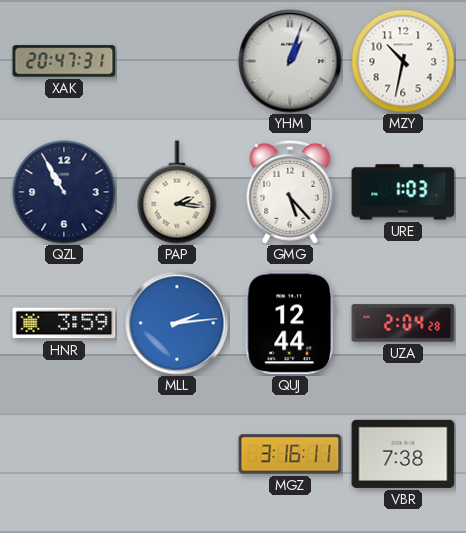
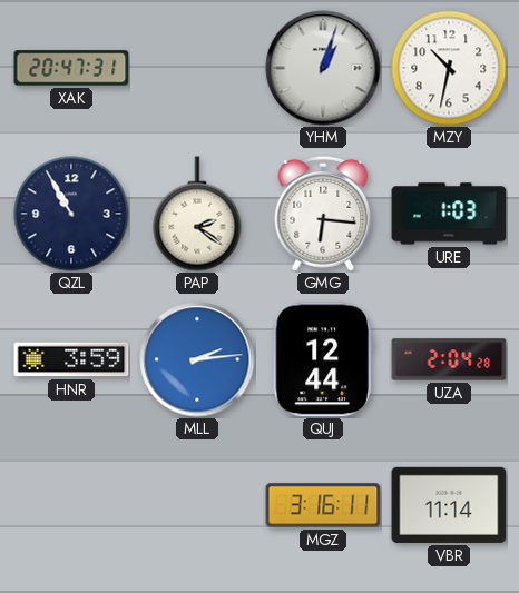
PAP: 2:16 -> 2:21
GMG: 5:23 -> 6:16
VBR: 7:38 -> 11:14
